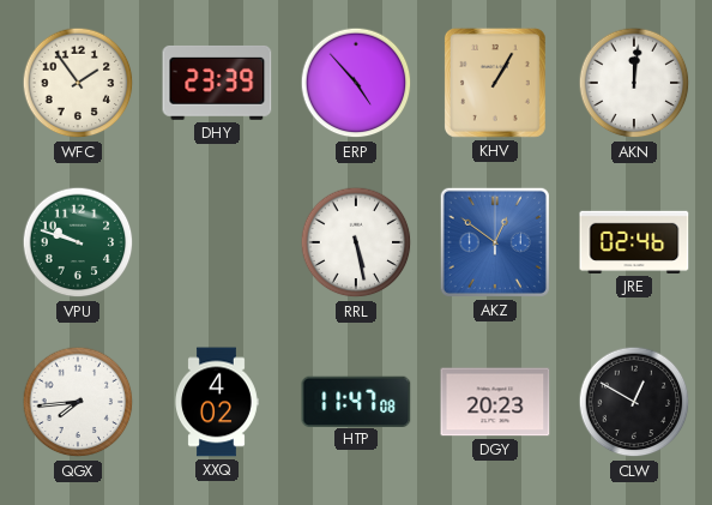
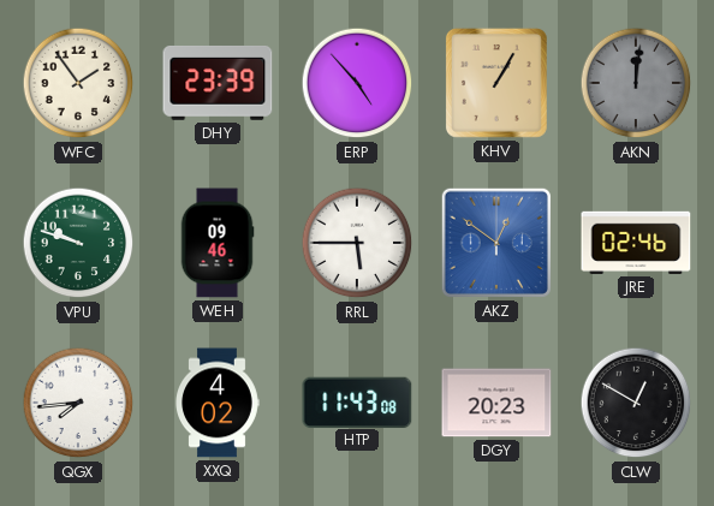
AKN dial: white -> grey
WEH: none -> 09:46
RRL: 5:28 -> 5:45
HTP: 11:47 -> 11:43
